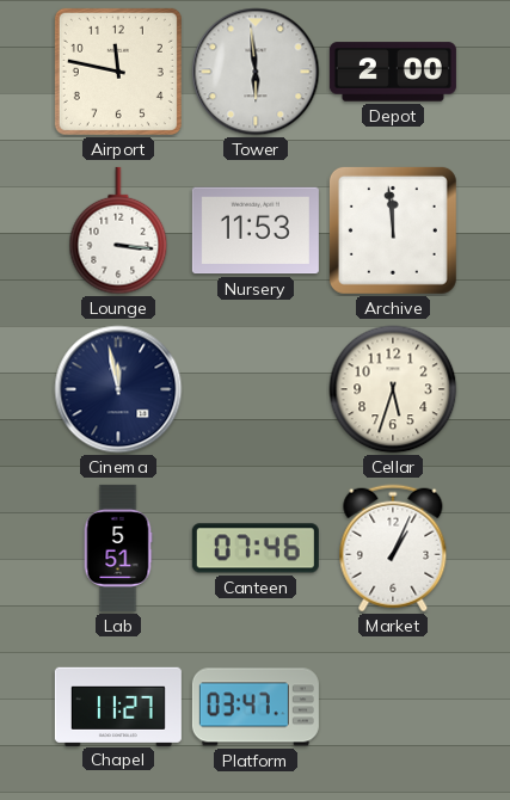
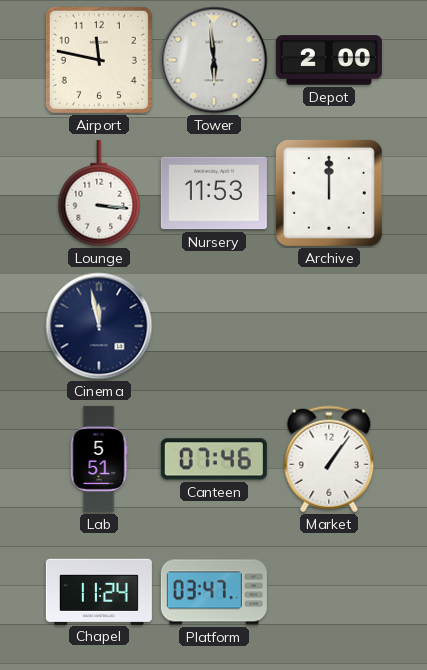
Archive: 11:59 -> 12:00
Cellar: 5:33 -> none
Market: 1:04 -> 1:06
Chapel: 11:27 -> 11:24
